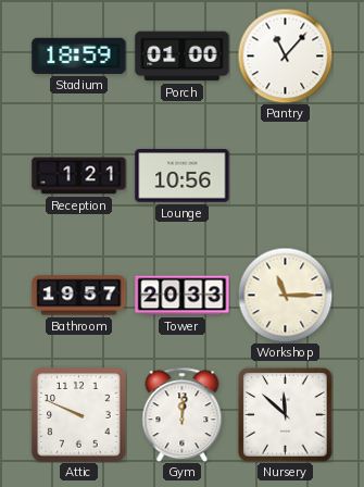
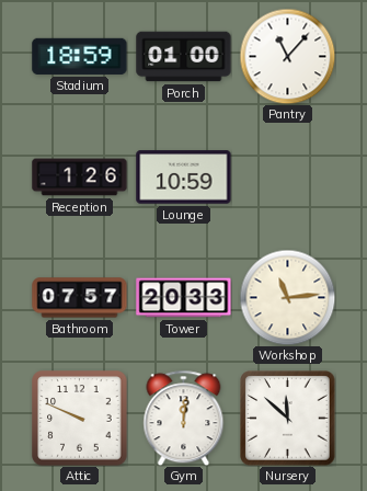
Reception: 1:21 -> 1:26
Lounge: 10:56 -> 10:59
Bathroom: 19:57 -> 07:57
Workshop: 11:15 -> 11:14
